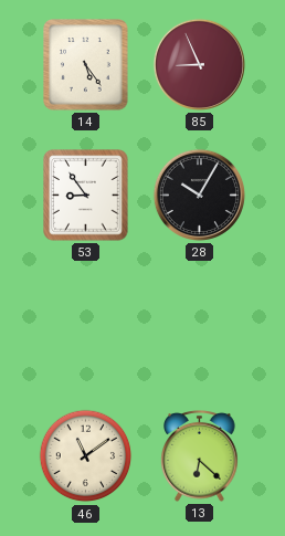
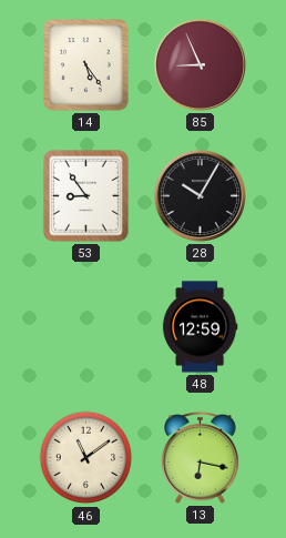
48: none -> 12:59
13: 6:22 -> 6:17
